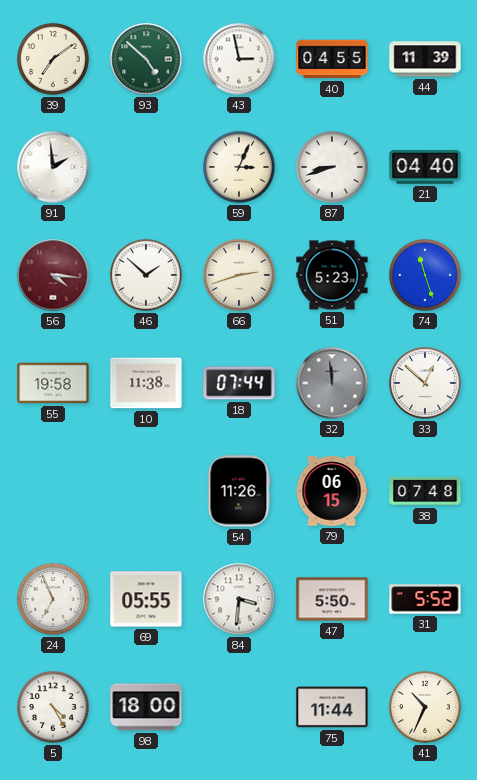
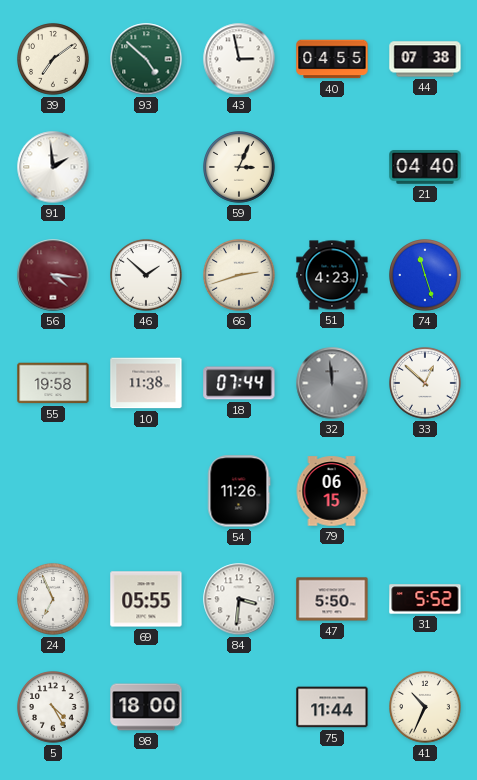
44: 11:39 -> 07:38
87: 8:42 -> none
51: 5:23 -> 4:23
38: 07:48 -> none
